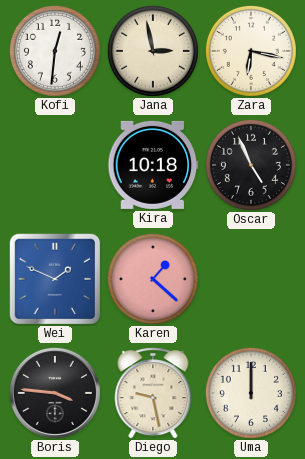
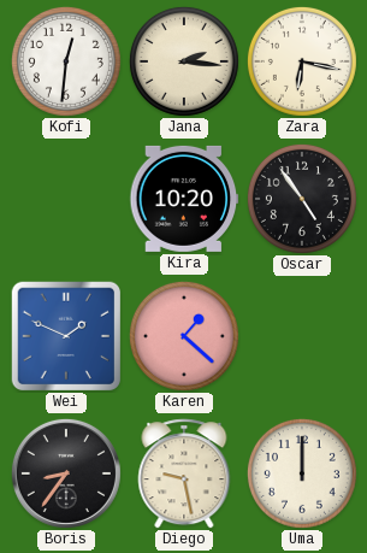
Jana: 2:58 -> 2:16
Kira: 10:18 -> 10:20
Oscar: 4:56 -> 4:54
Boris: 3:46 -> 8:36
